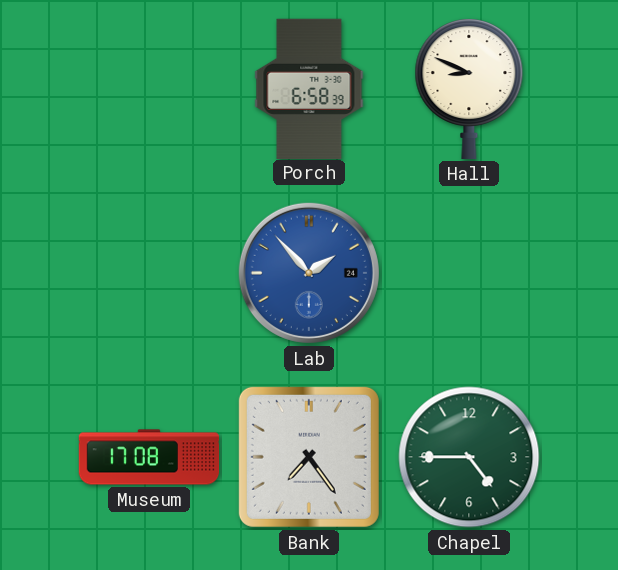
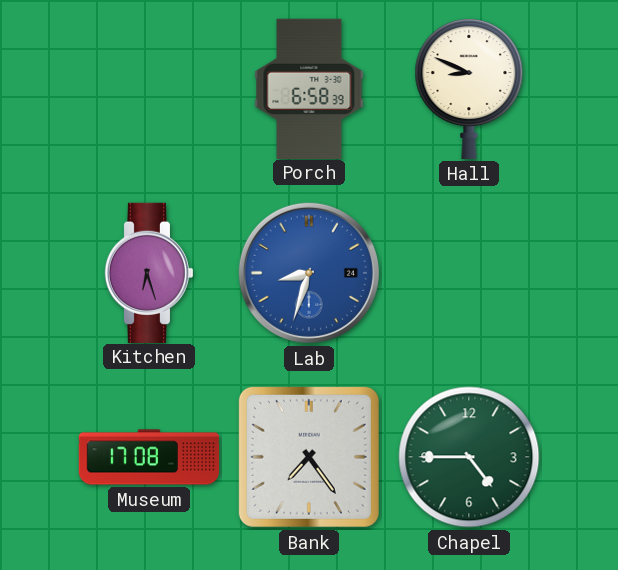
Kitchen: none -> 6:27
Lab: 1:53 -> 8:33
